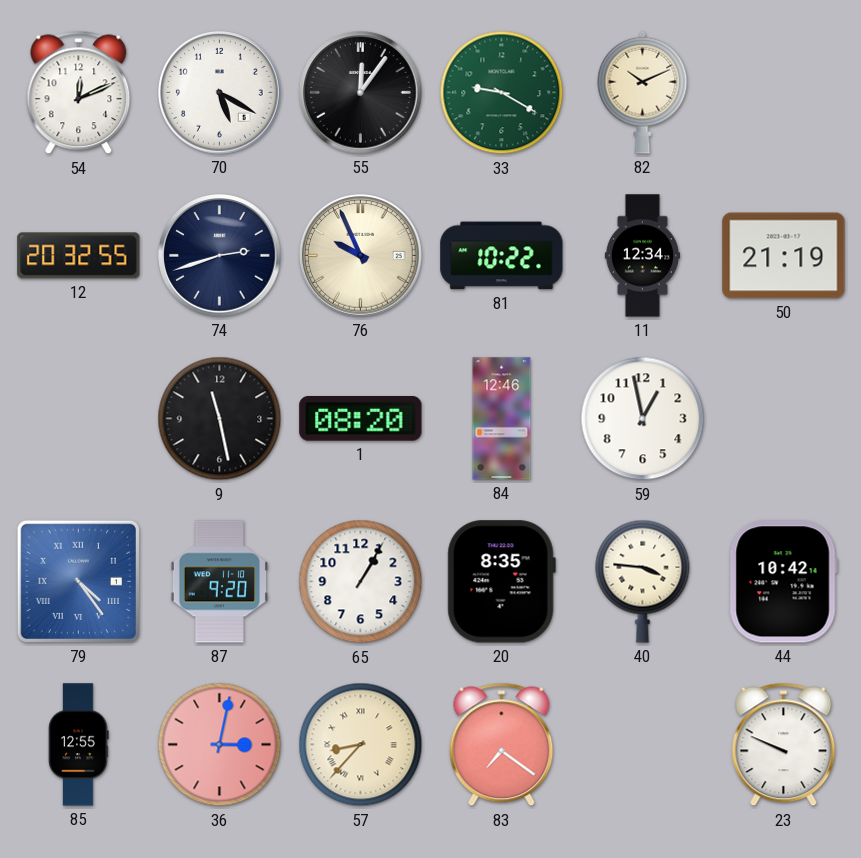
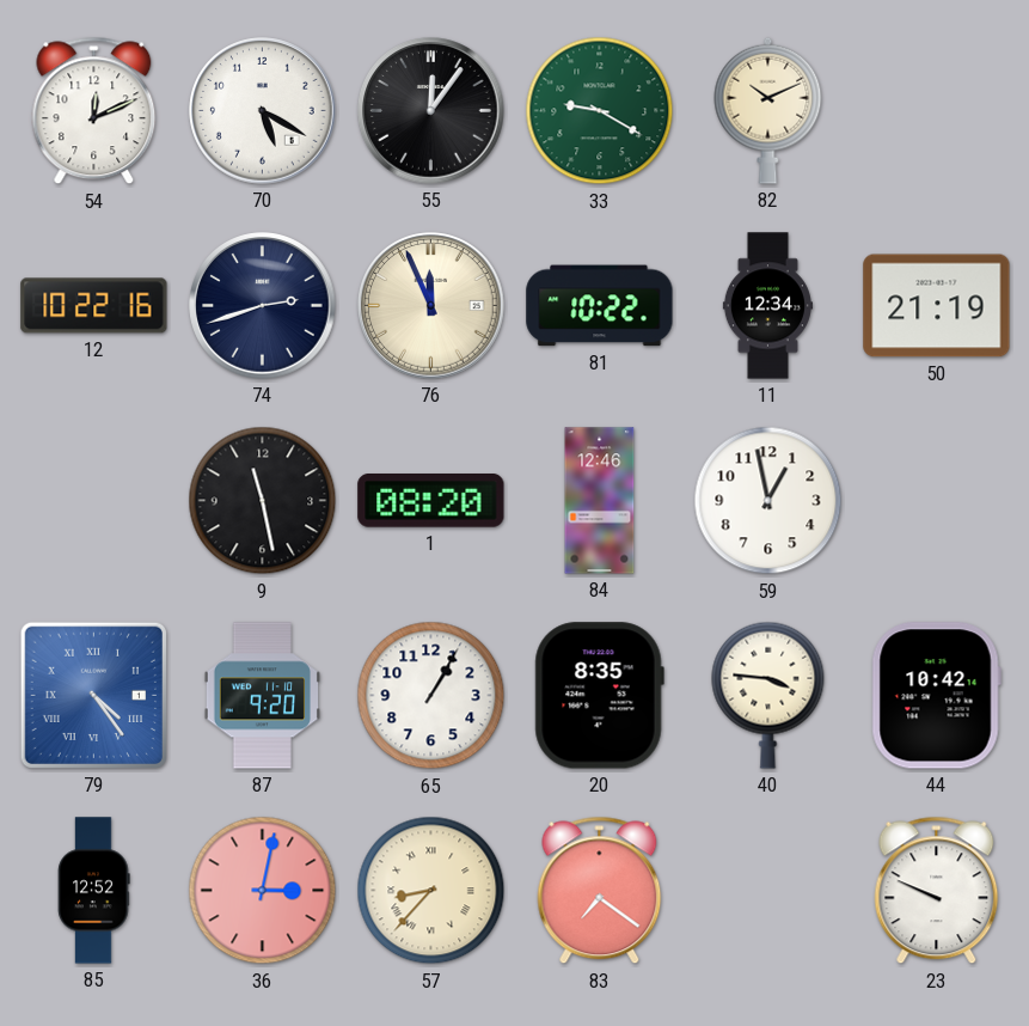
12: 20:32 -> 10:22
76: 9:56 -> 11:56
85: 12:55 -> 12:52
